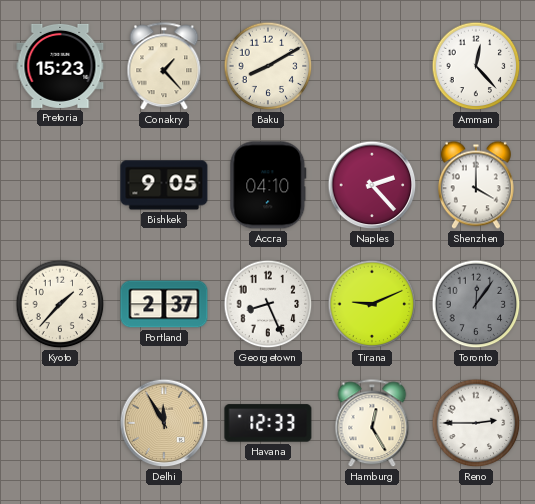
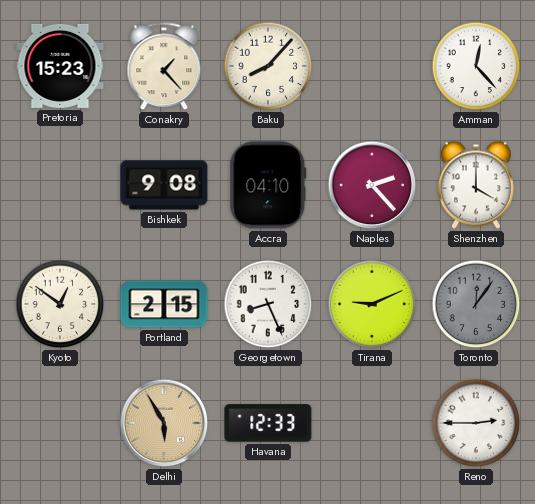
Baku: 8:10 -> 8:07
Bishkek: 9:05 -> 9:08
Kyoto: 1:37 -> 12:51
Portland: 2:37 -> 2:15
Delhi: 11:55 -> 5:55
Hamburg: 12:25 -> none
